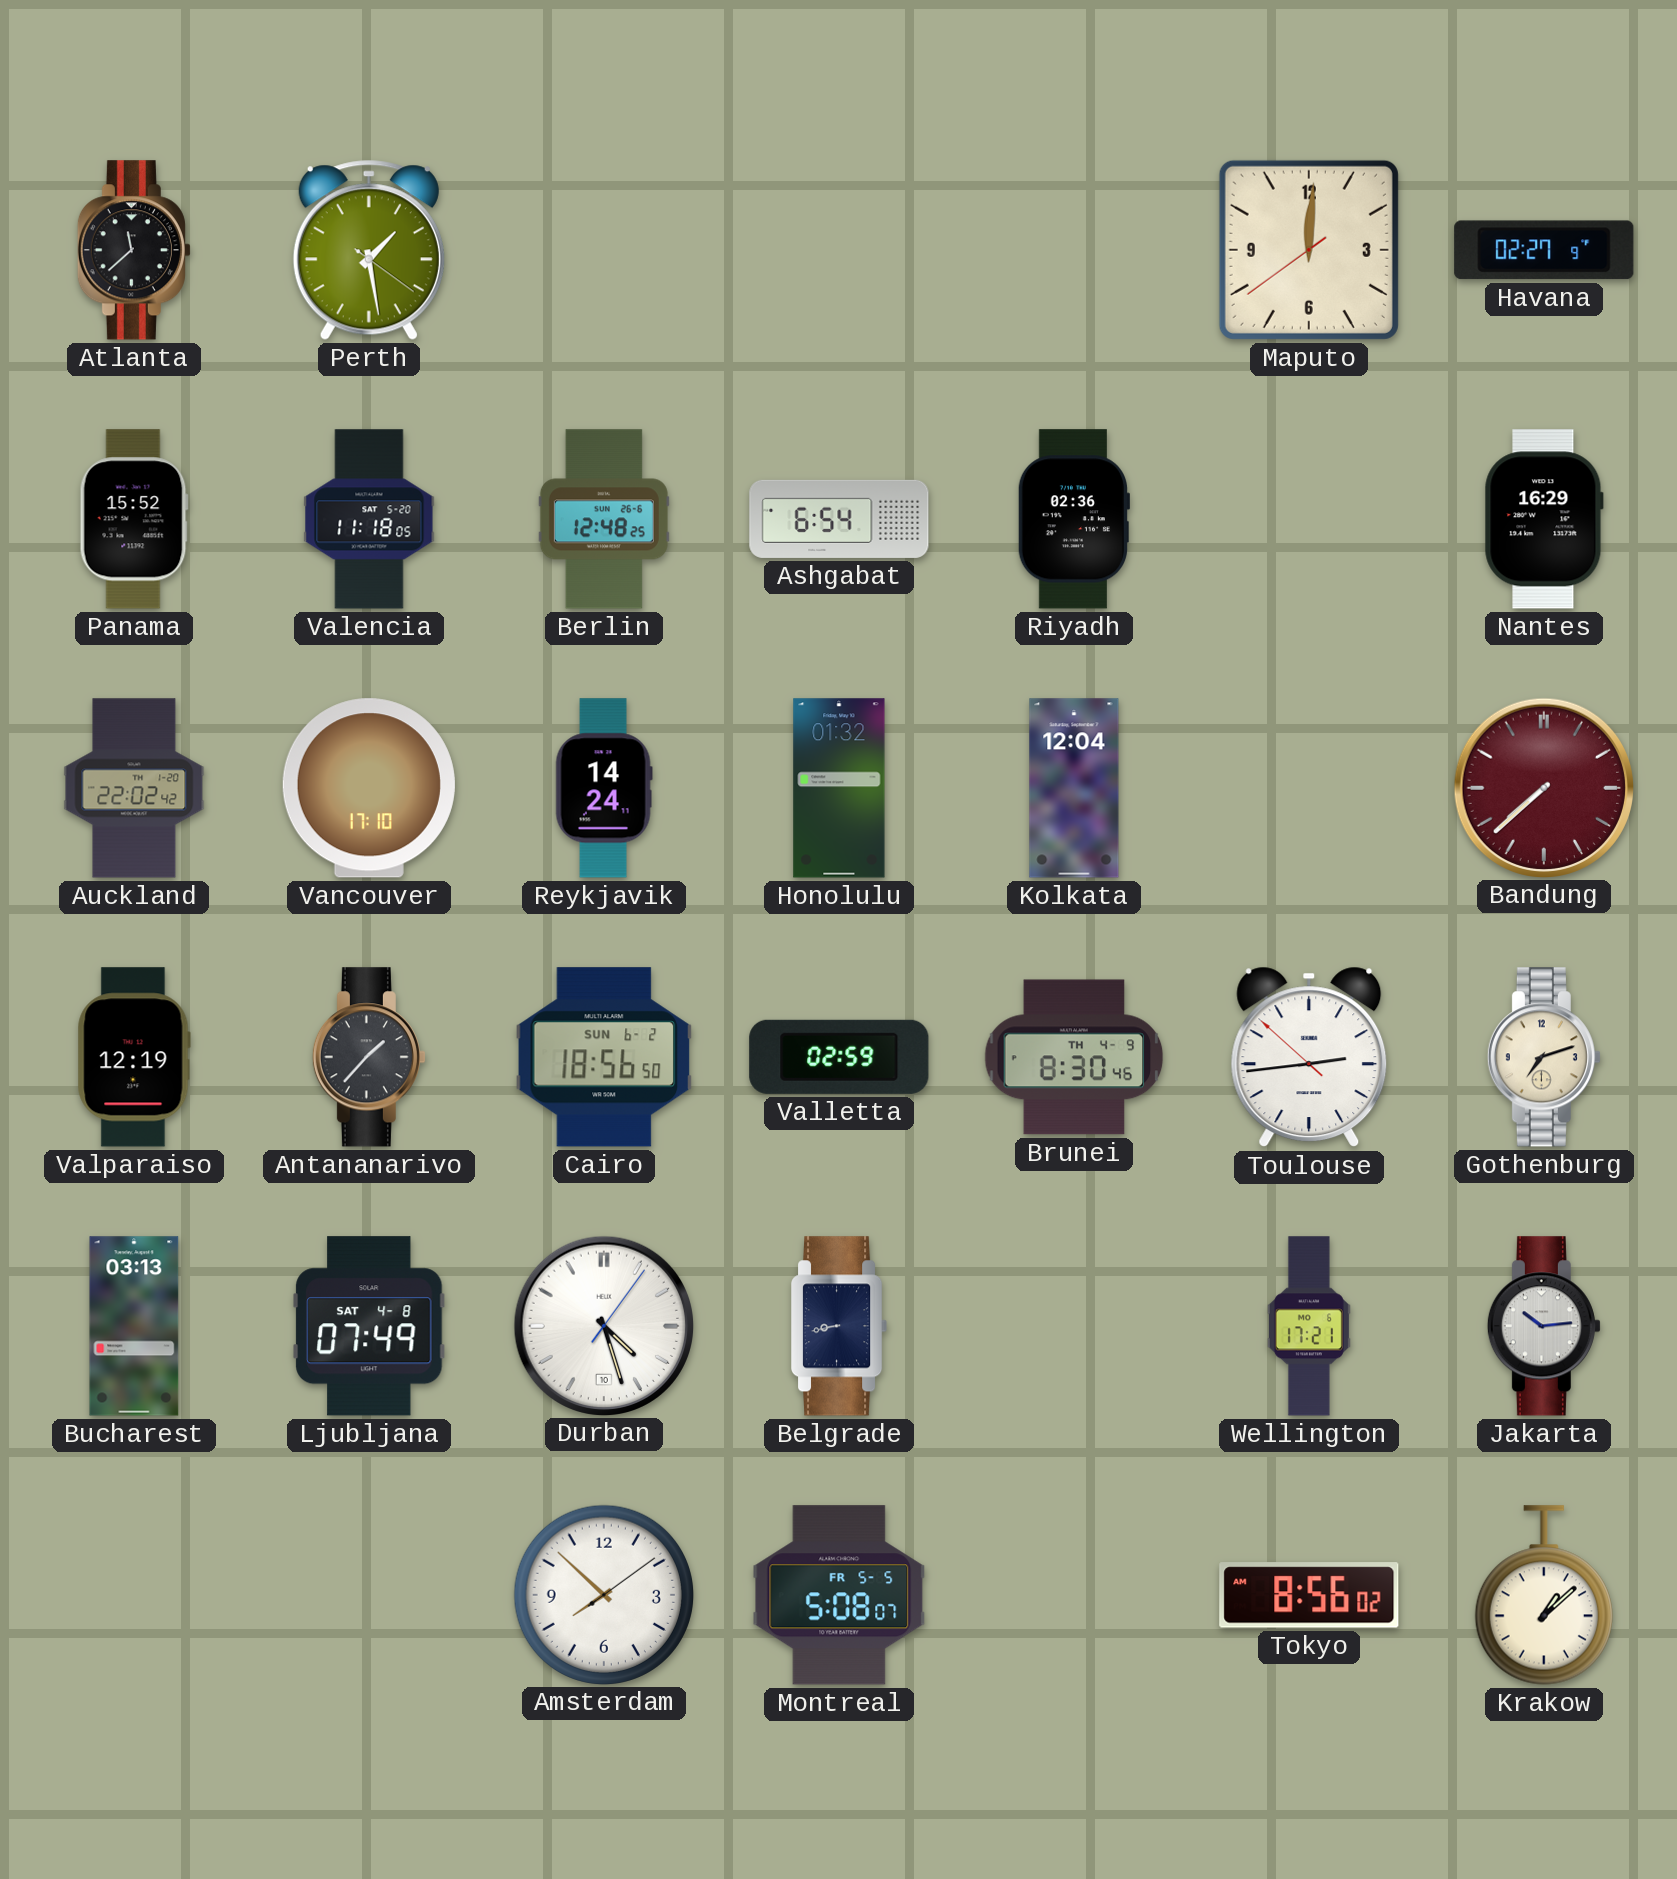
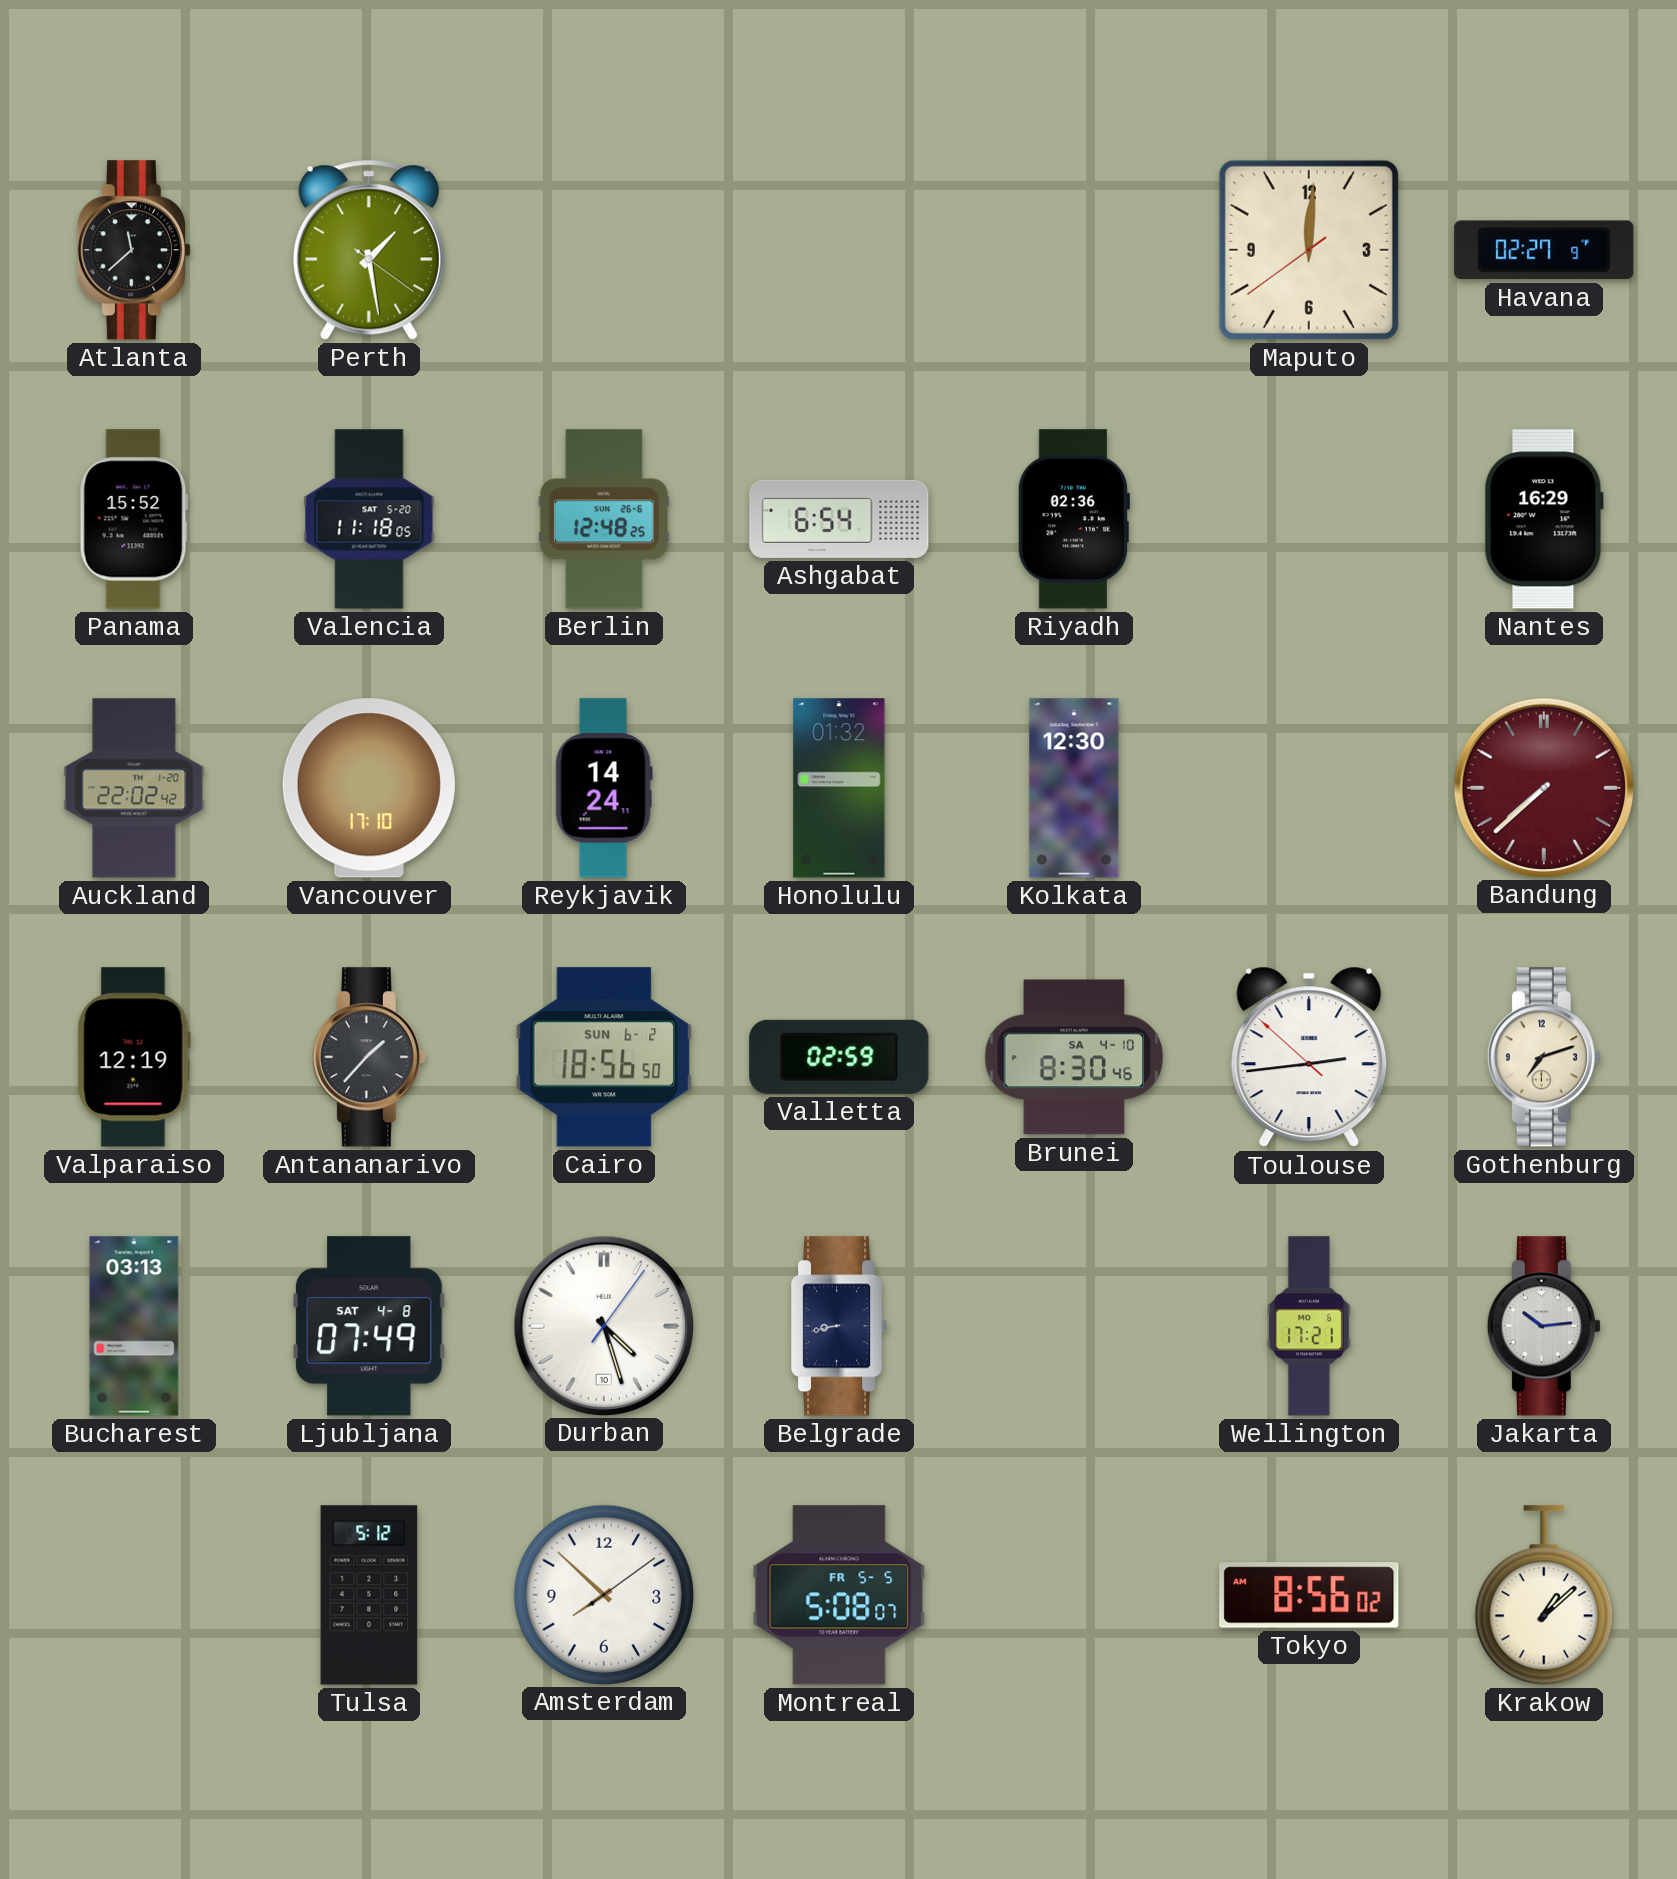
Kolkata: 12:04 -> 12:30
Brunei date: TH 4-9 -> SA 4-10
Tulsa: none -> 5:12
